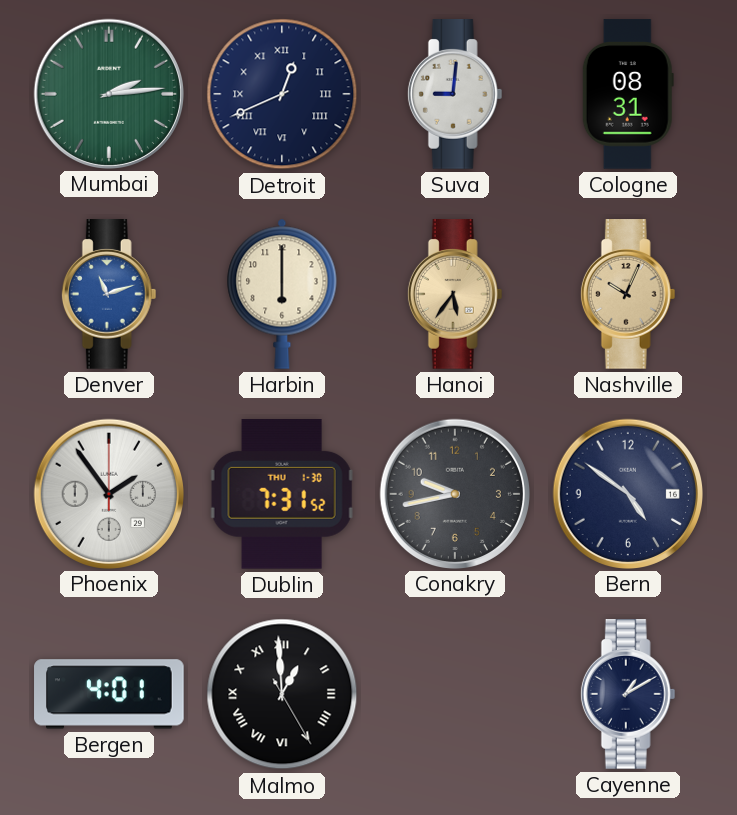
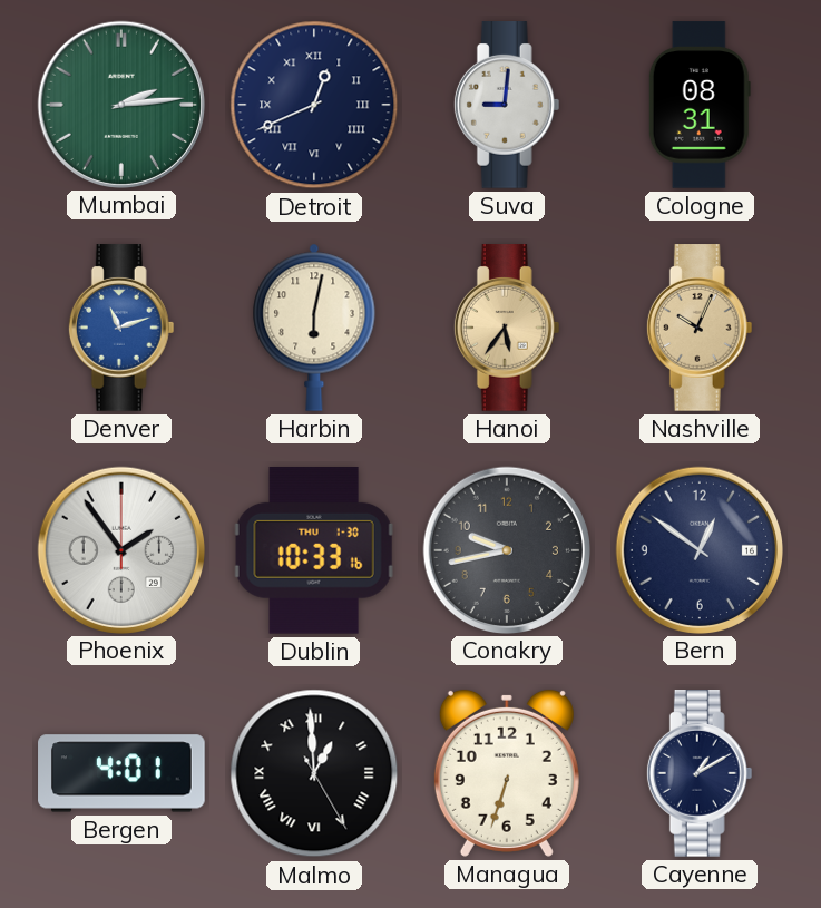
Harbin: 6:00 -> 6:02
Dublin: 7:31 -> 10:33
Bern: 4:51 -> 12:51
Managua: none -> 6:33
